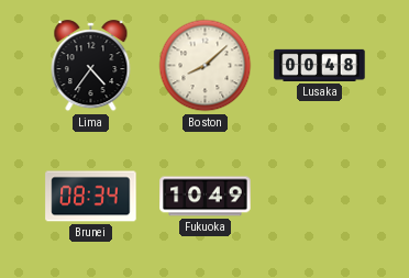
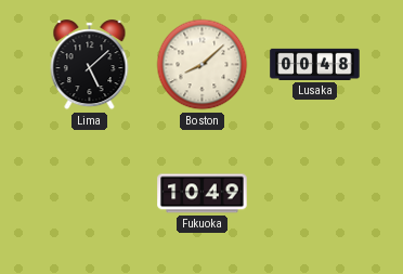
Lima: 4:36 -> 5:08
Brunei: 08:34 -> none
